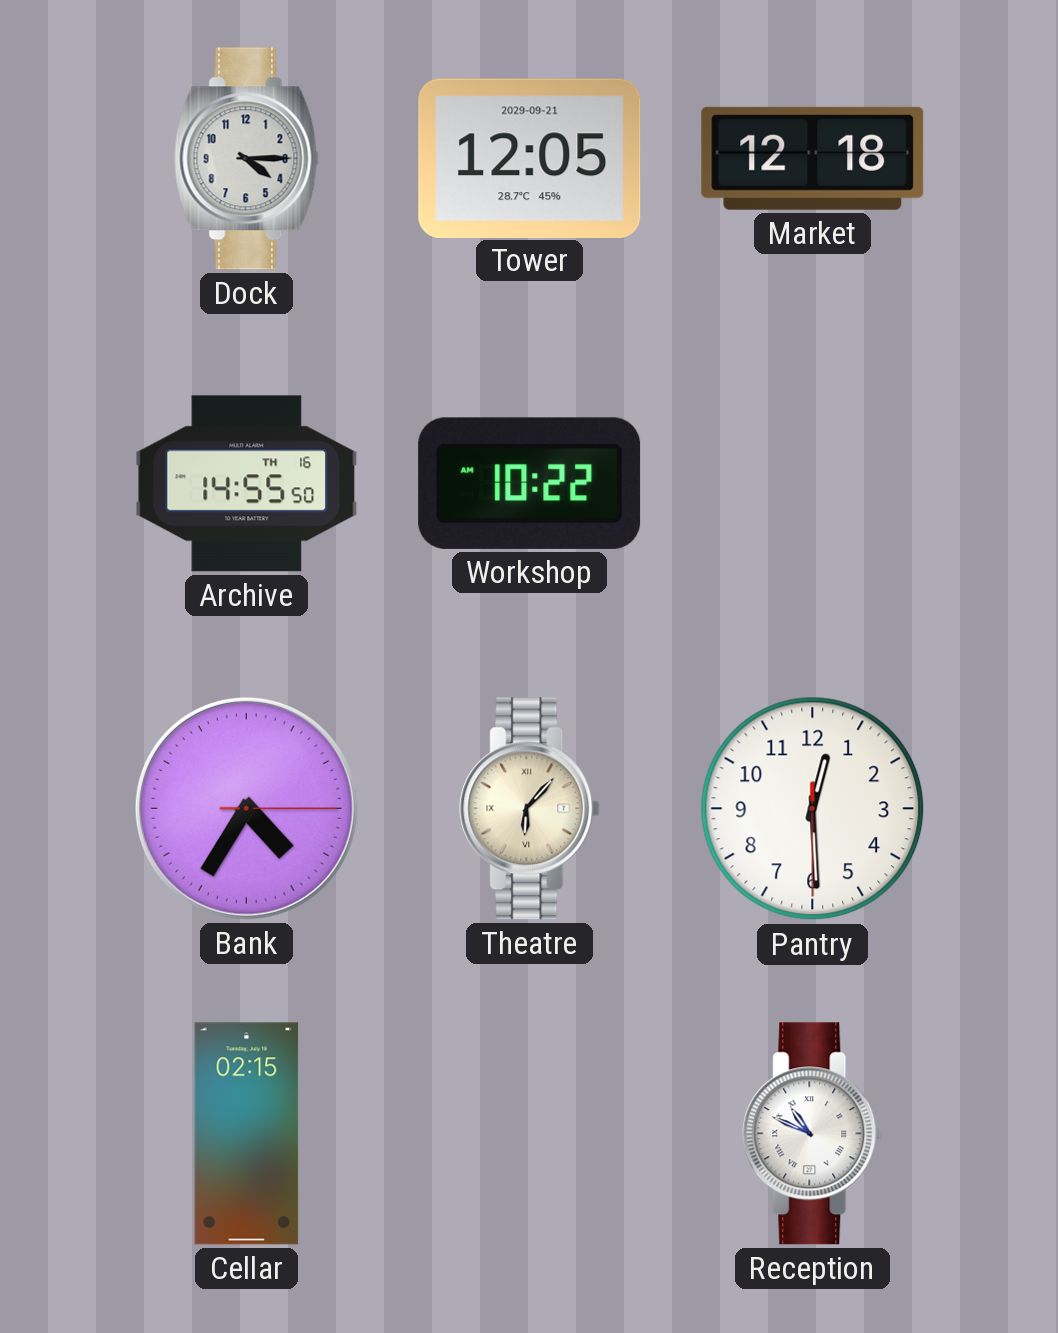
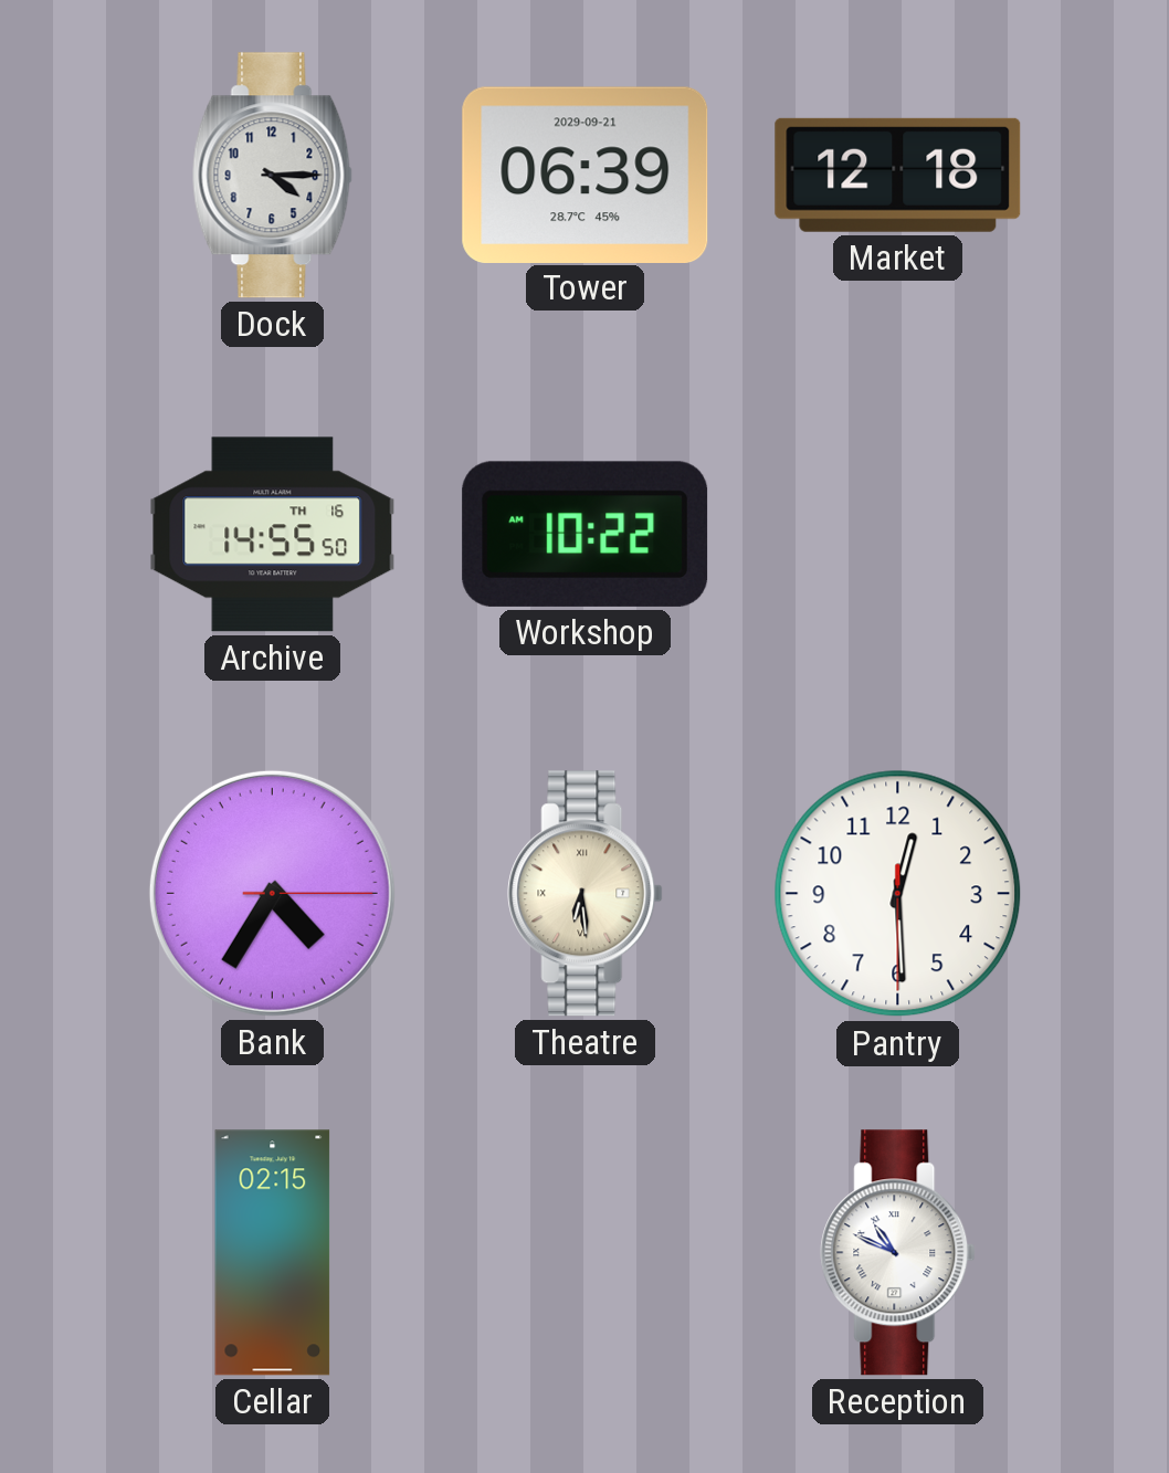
Tower: 12:05 -> 06:39
Theatre: 6:07 -> 6:29
